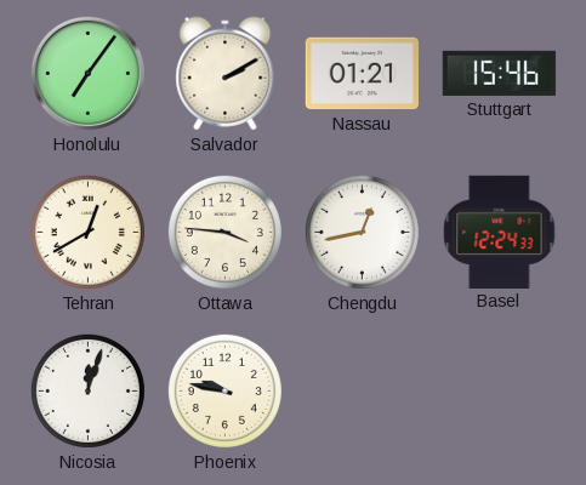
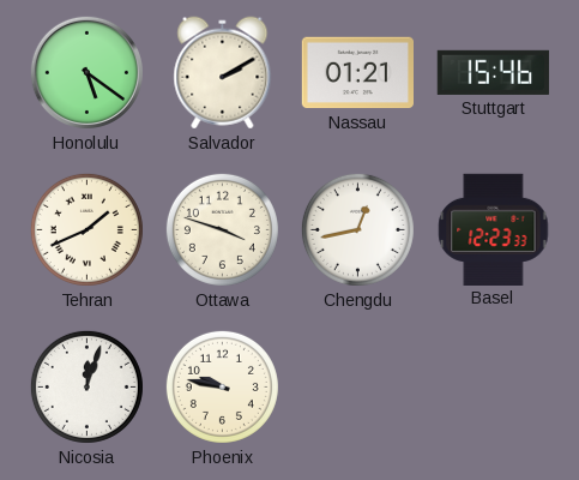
Honolulu: 7:06 -> 5:21
Tehran: 12:40 -> 1:41
Ottawa: 3:46 -> 3:48
Basel: 12:24 -> 12:23
